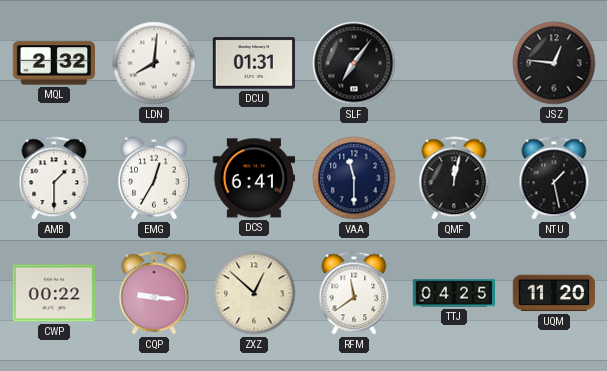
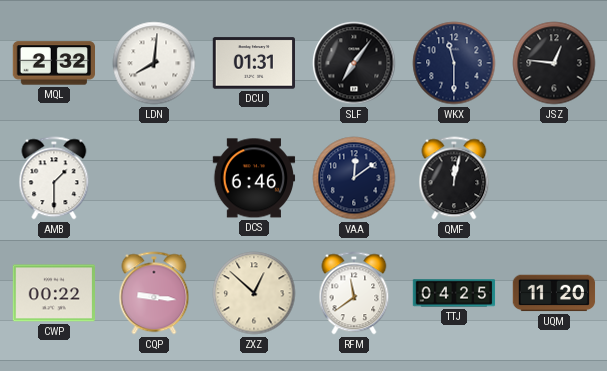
WKX: none -> 11:30
EMG: 12:35 -> none
DCS: 6:41 -> 6:46
VAA: 11:30 -> 12:09
NTU: 1:28 -> none
